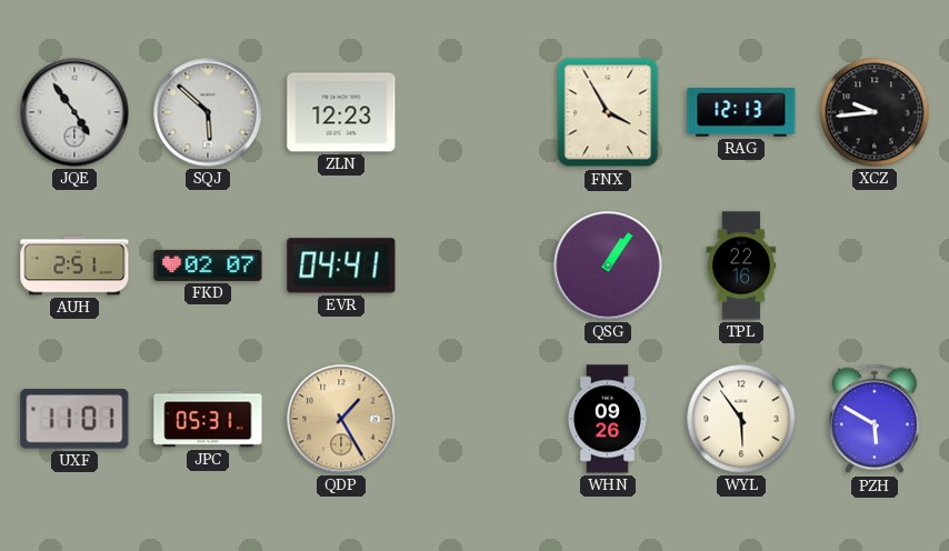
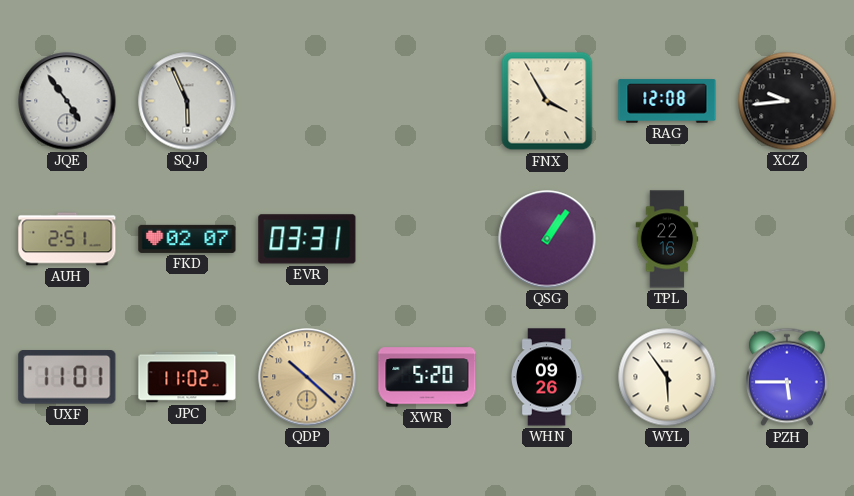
SQJ: 5:52 -> 5:56
ZLN: 12:23 -> none
RAG: 12:13 -> 12:08
EVR: 04:41 -> 03:31
JPC: 05:31 -> 11:02
QDP: 1:25 -> 10:22
XWR: none -> 5:20
PZH: 5:50 -> 5:45
